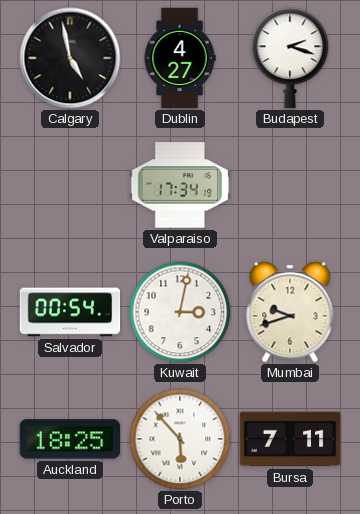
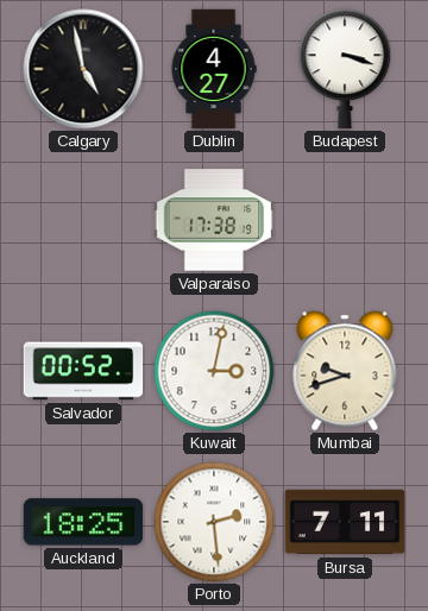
Budapest: 2:18 -> 3:18
Valparaiso: 17:34 -> 17:38
Salvador: 00:54 -> 00:52
Porto: 5:53 -> 2:29
